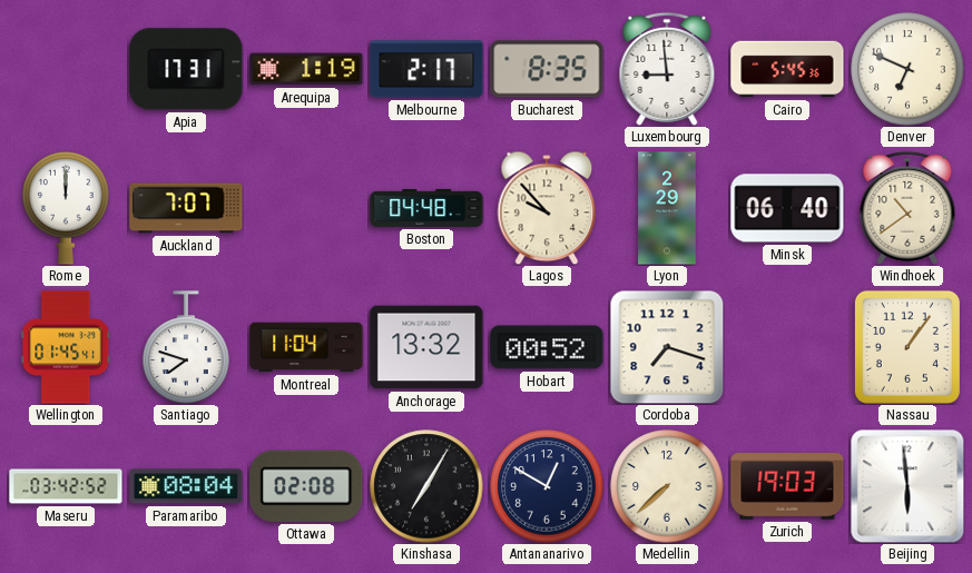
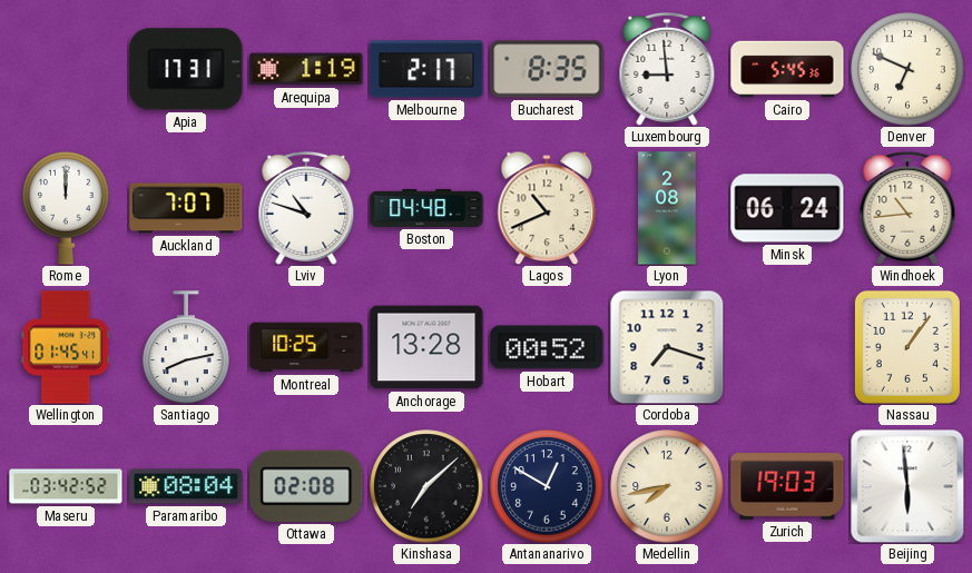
Lviv: none -> 10:48
Lagos: 9:53 -> 10:41
Lyon: 2:29 -> 2:08
Minsk: 06:40 -> 06:24
Windhoek: 10:39 -> 10:44
Santiago: 7:48 -> 8:13
Montreal: 11:04 -> 10:25
Anchorage: 13:32 -> 13:28
Kinshasa: 7:05 -> 7:08
Medellin: 7:38 -> 7:43
